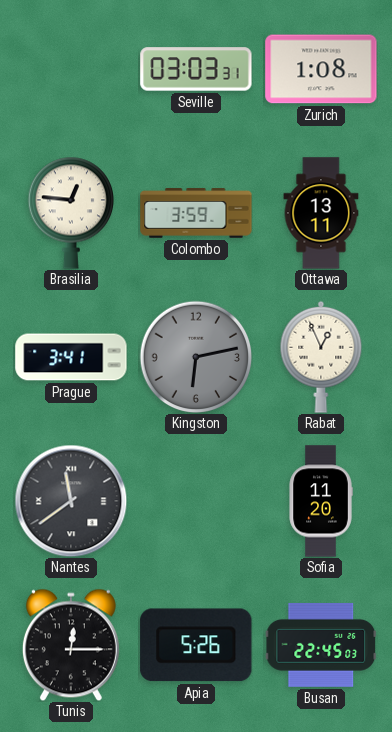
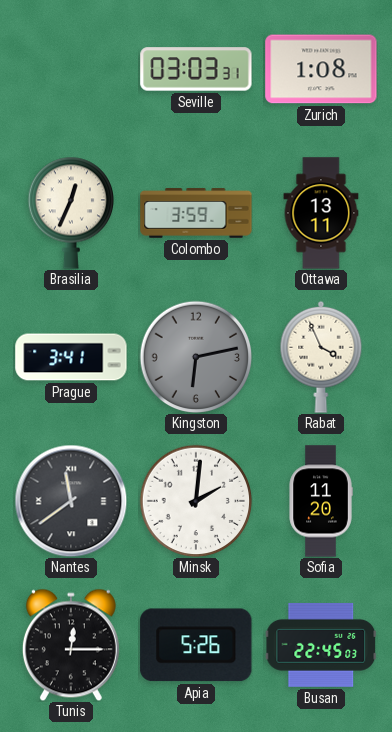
Brasilia: 12:46 -> 12:34
Rabat: 12:56 -> 3:56
Minsk: none -> 2:01
